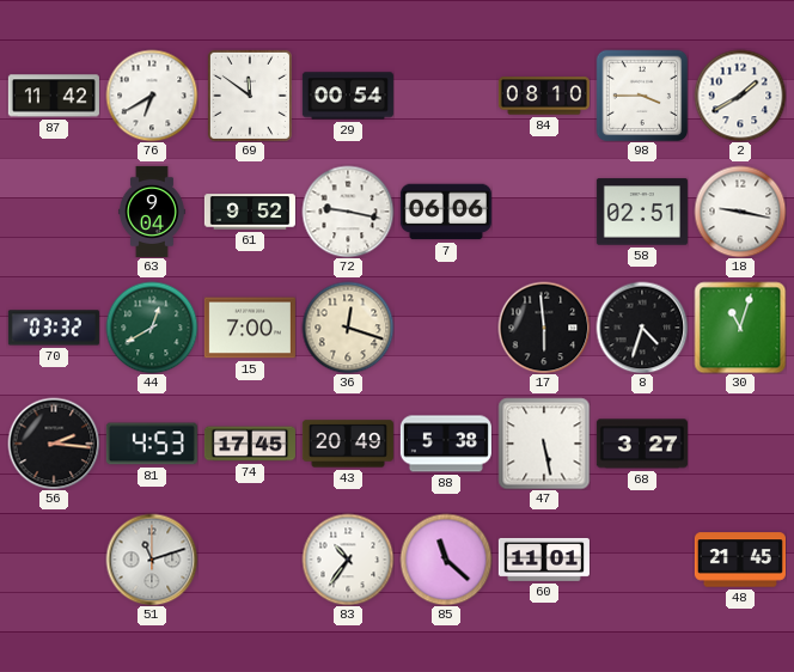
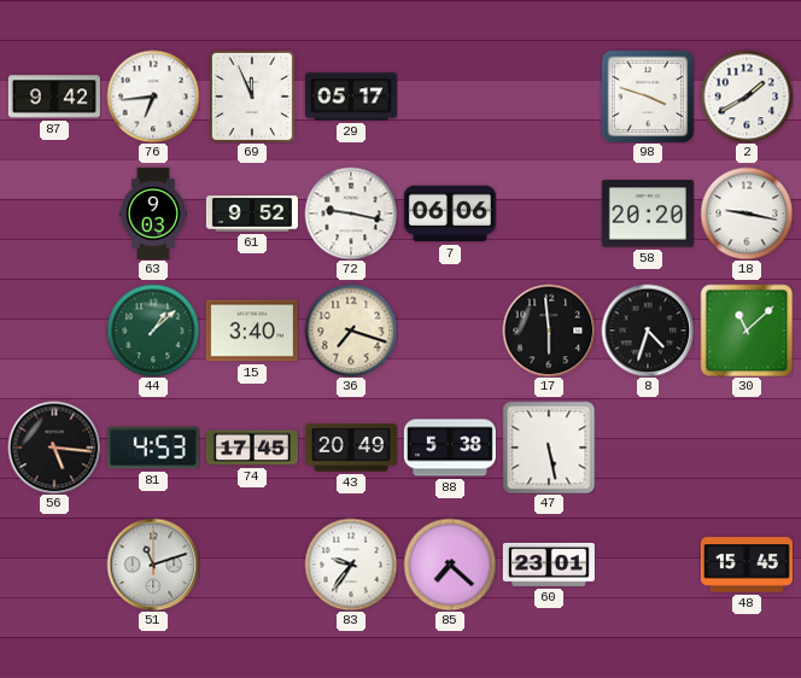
87: 11:42 -> 9:42
76: 6:40 -> 6:44
69: 11:51 -> 11:56
29: 00:54 -> 05:17
84: 08:10 -> none
98: 3:45 -> 3:48
63: 9:04 -> 9:03
58: 02:51 -> 20:20
70: 03:32 -> none
44: 12:40 -> 1:08
15: 7:00 -> 3:40
36: 12:18 -> 7:18
30: 11:03 -> 11:08
56: 2:16 -> 5:16
68: 3:27 -> none
83: 10:36 -> 9:36
85: 11:22 -> 7:22
60: 11:01 -> 23:01
48: 21:45 -> 15:45
